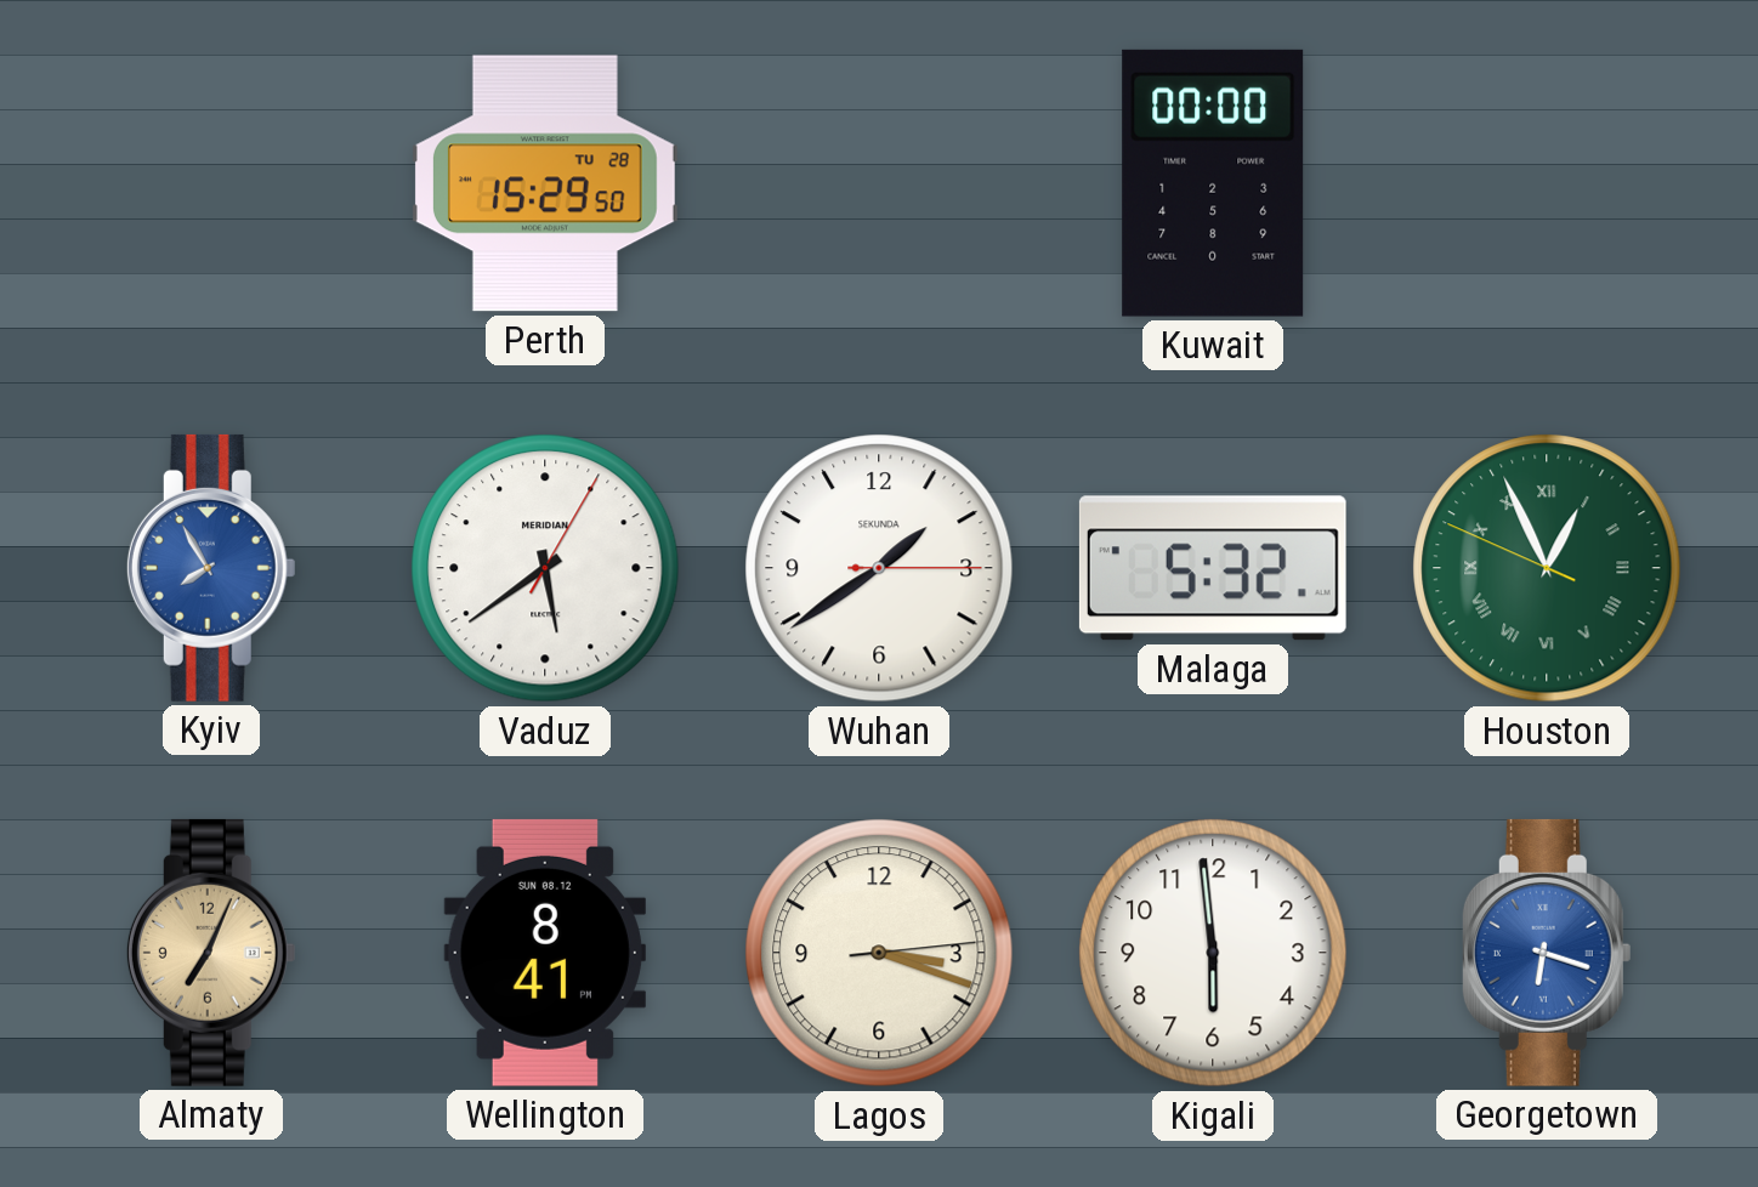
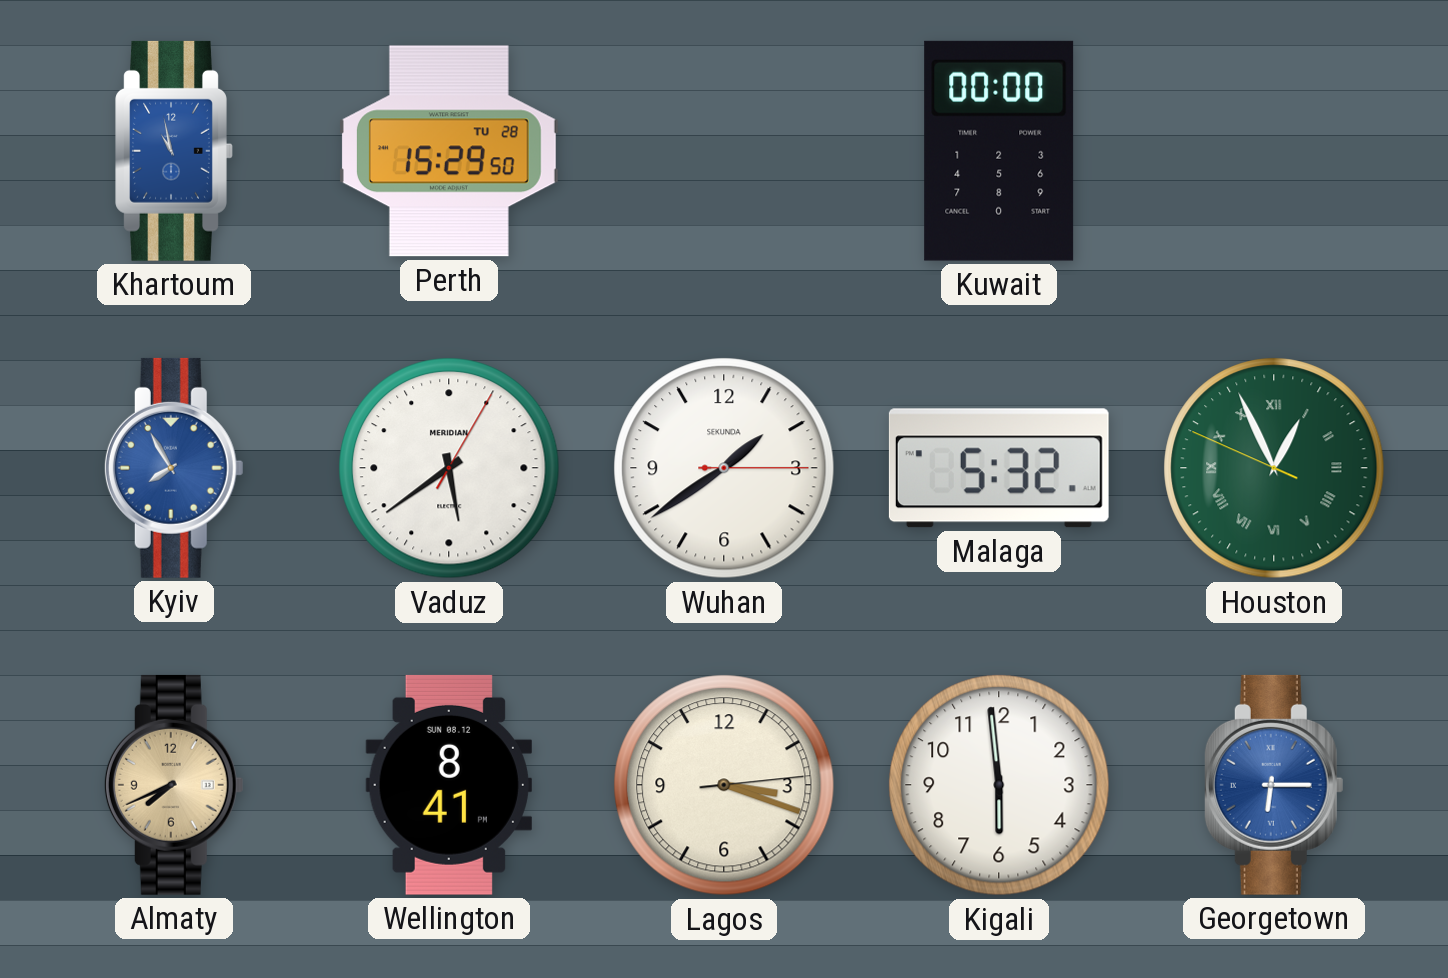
Khartoum: none -> 10:58
Almaty: 7:04 -> 7:41
Georgetown: 6:18 -> 6:15
